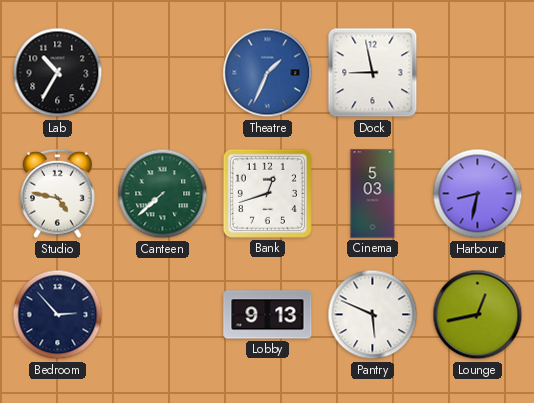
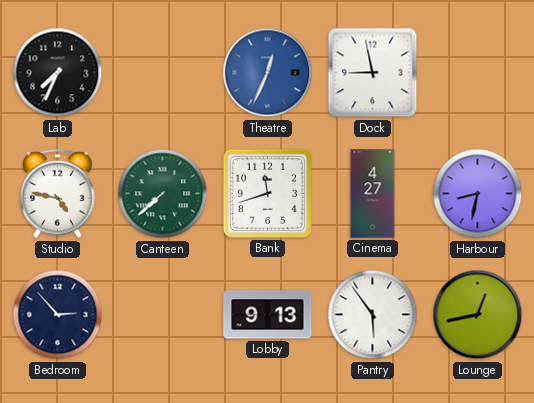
Lab: 10:35 -> 7:34
Theatre: 1:34 -> 12:34
Bank: 12:42 -> 11:42
Cinema: 5:03 -> 4:27
Pantry: 5:49 -> 5:54
